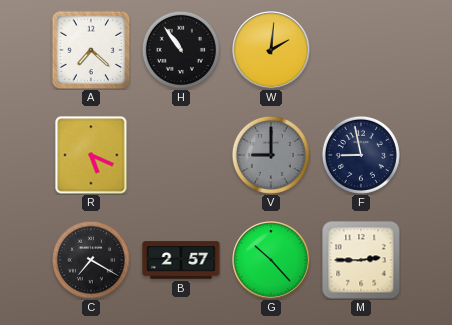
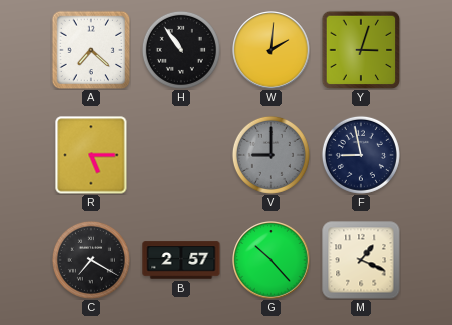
Y: none -> 3:03
R: 5:19 -> 5:15
M: 2:45 -> 1:19
